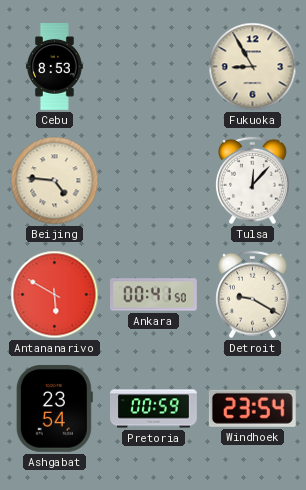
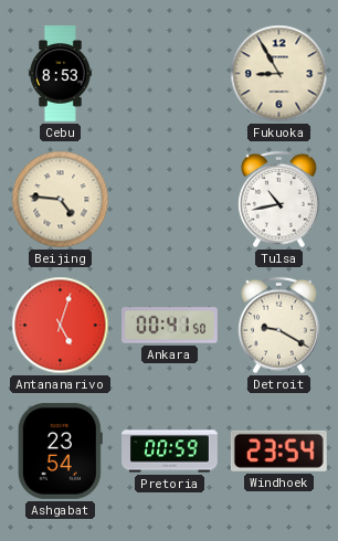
Tulsa: 12:07 -> 10:43
Antananarivo: 5:50 -> 5:03
